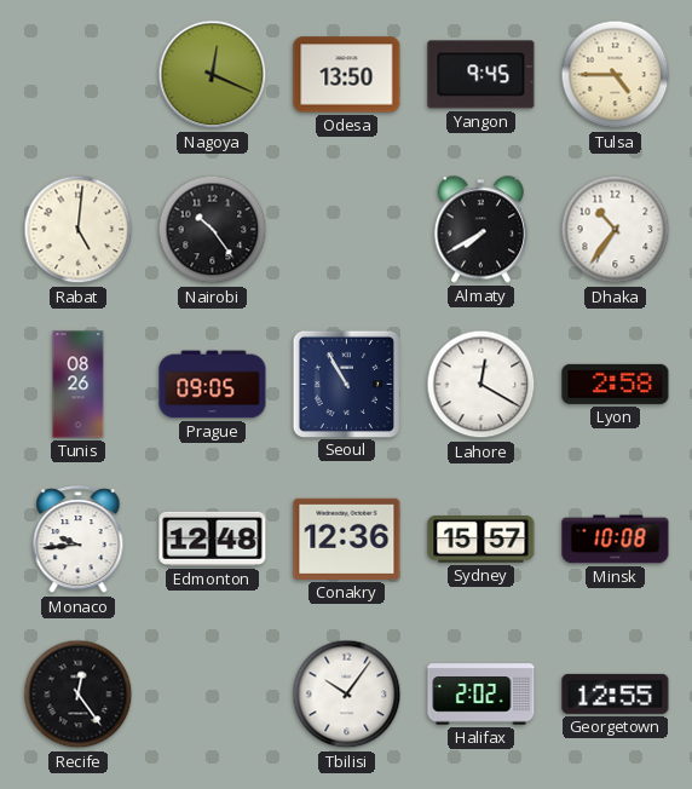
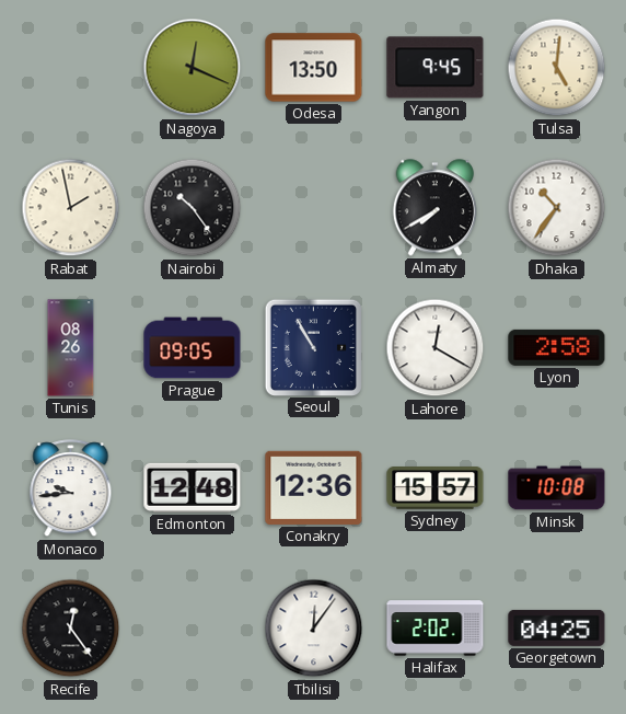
Tulsa: 4:45 -> 5:01
Rabat: 5:01 -> 1:58
Tbilisi: 10:06 -> 12:06
Georgetown: 12:55 -> 04:25
